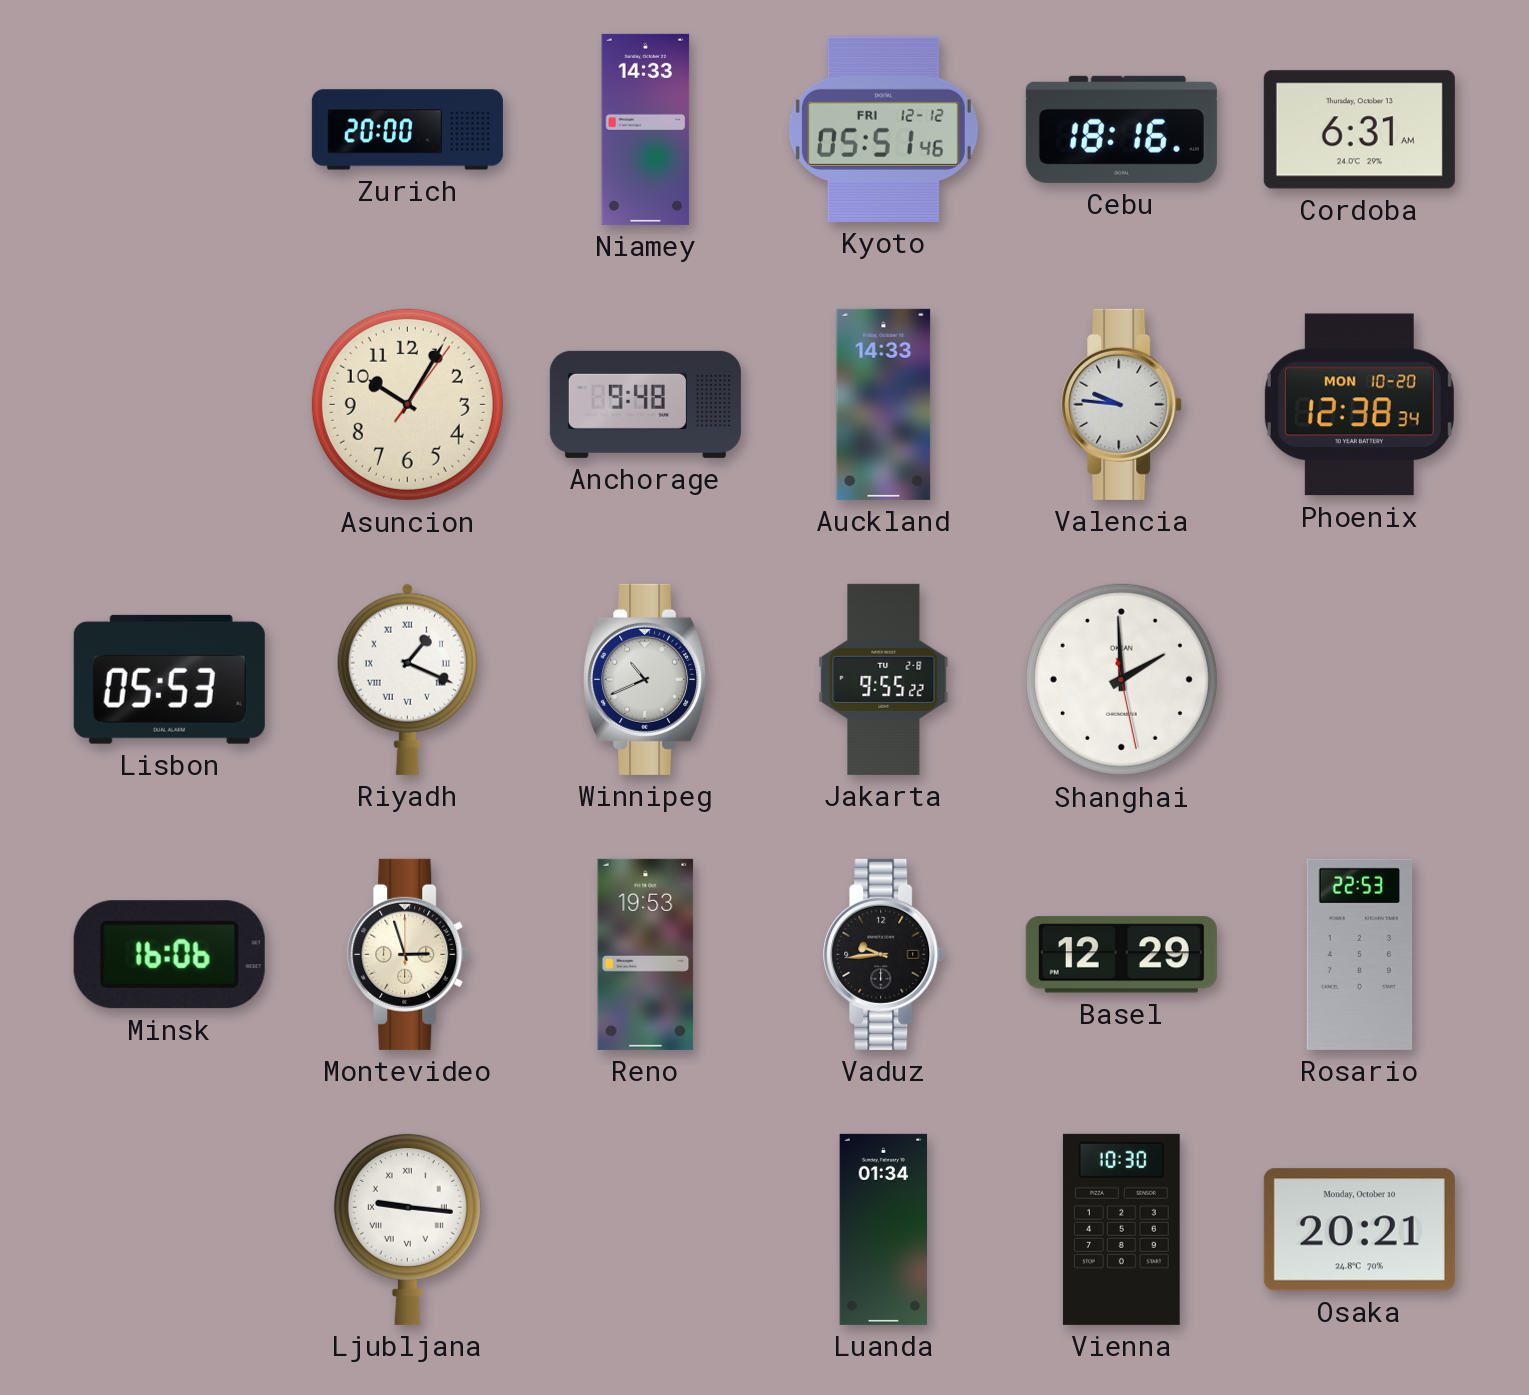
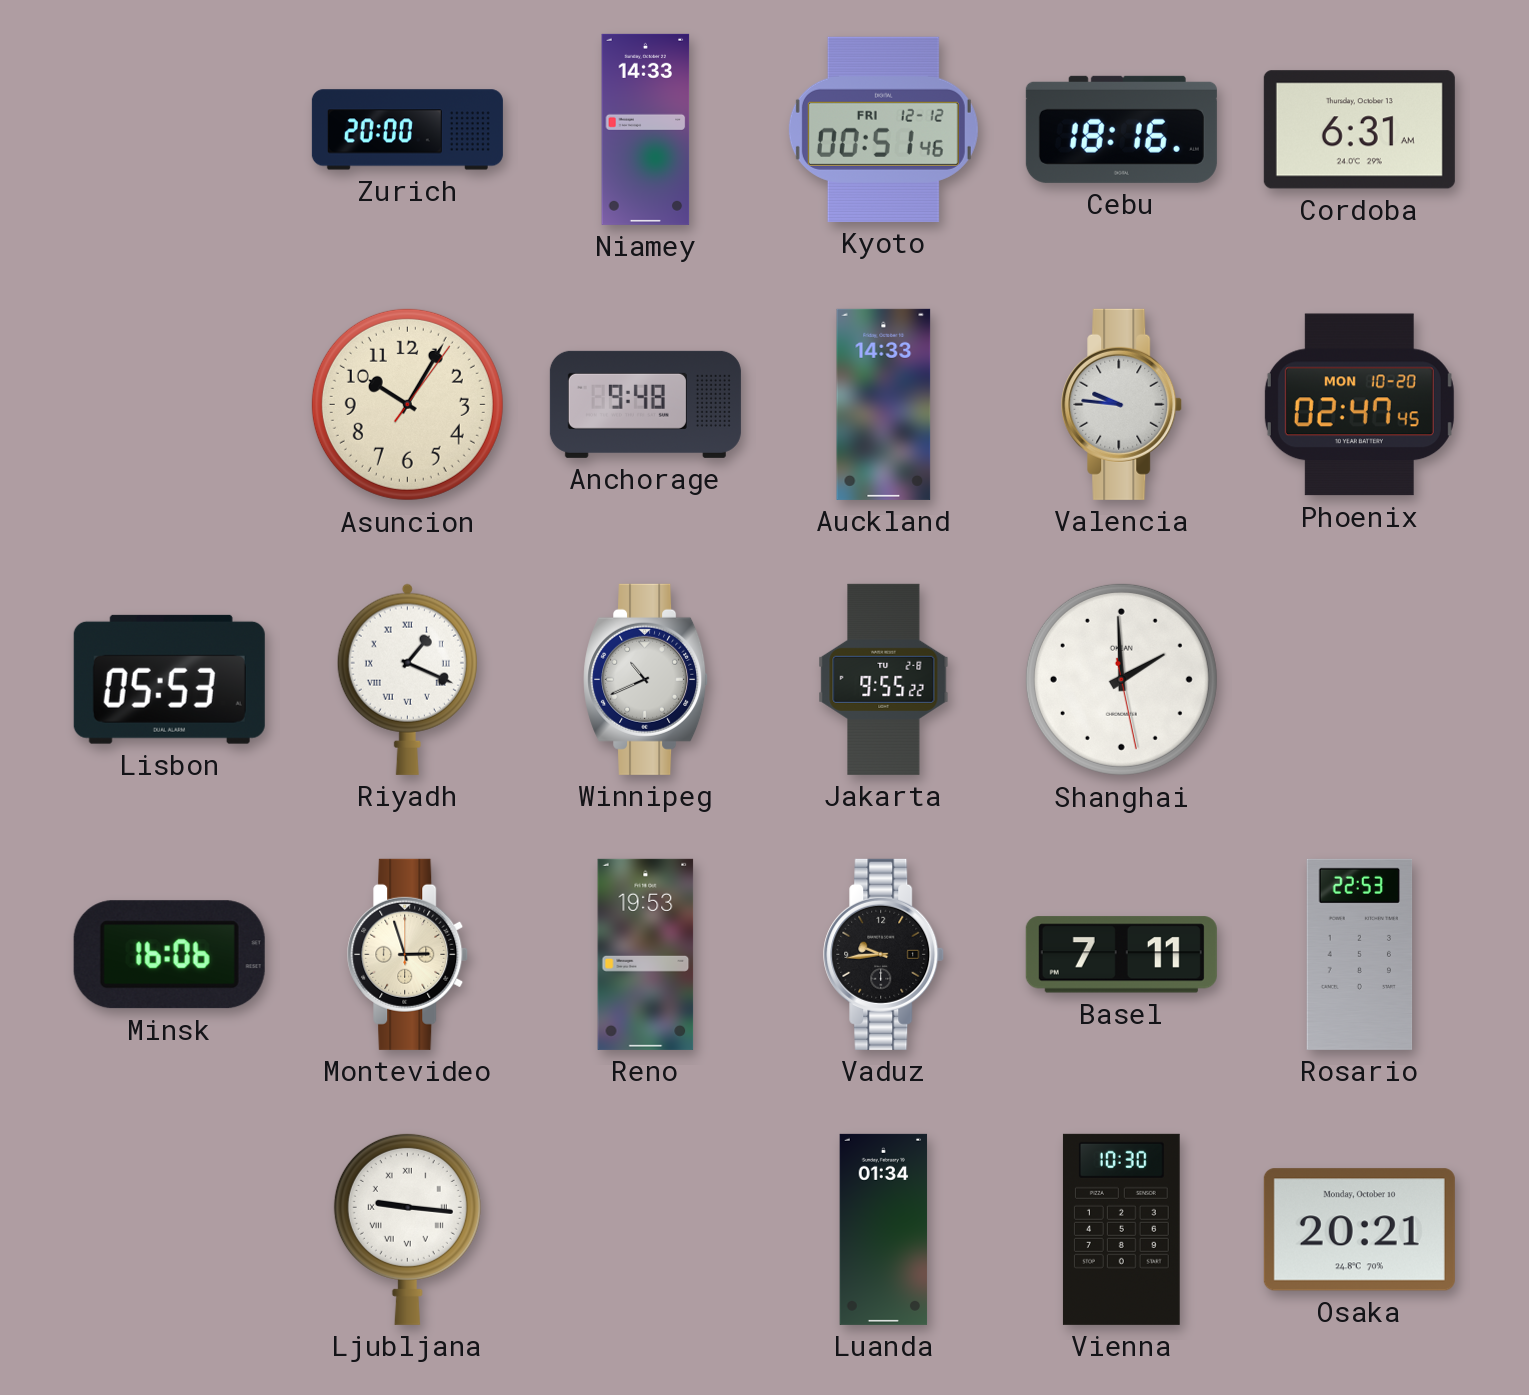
Kyoto: 05:51 -> 00:51
Phoenix: 12:38 -> 02:47
Basel: 12:29 -> 7:11
